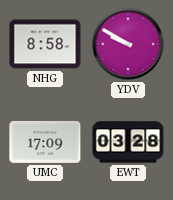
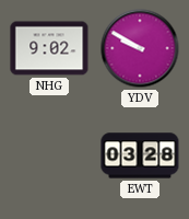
NHG: 8:58 -> 9:02
UMC: 17:09 -> none
